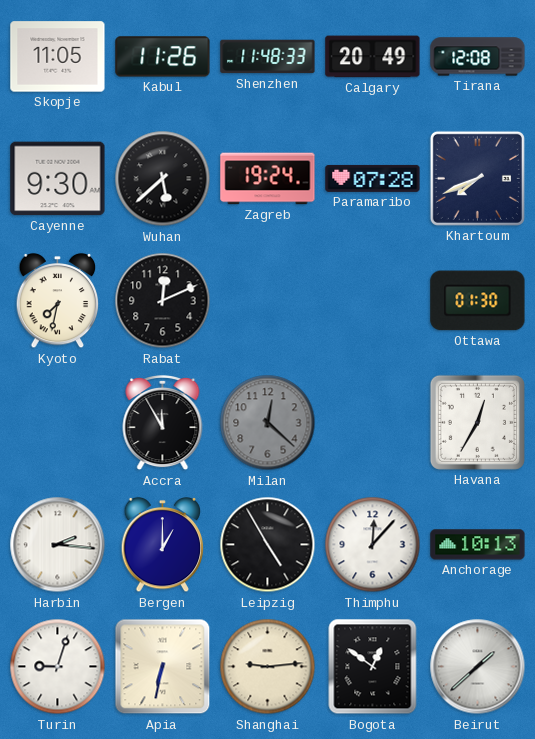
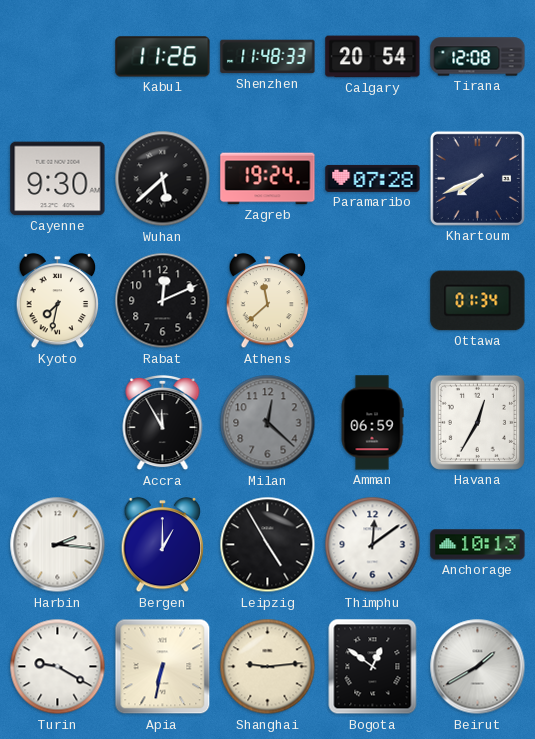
Skopje: 11:05 -> none
Calgary: 20:49 -> 20:54
Athens: none -> 11:38
Ottawa: 01:30 -> 01:34
Amman: none -> 06:59
Thimphu: 12:07 -> 12:09
Turin: 9:03 -> 9:20
Beirut: 1:38 -> 1:40
